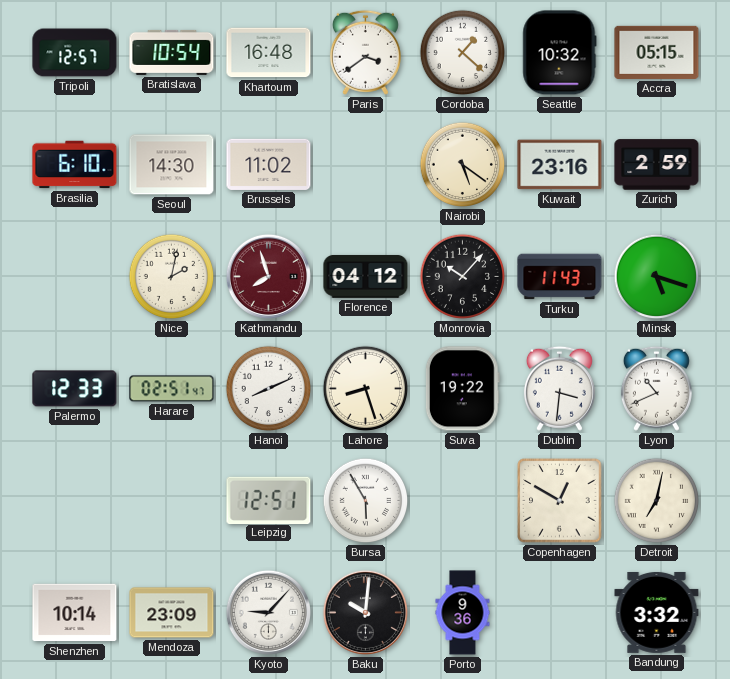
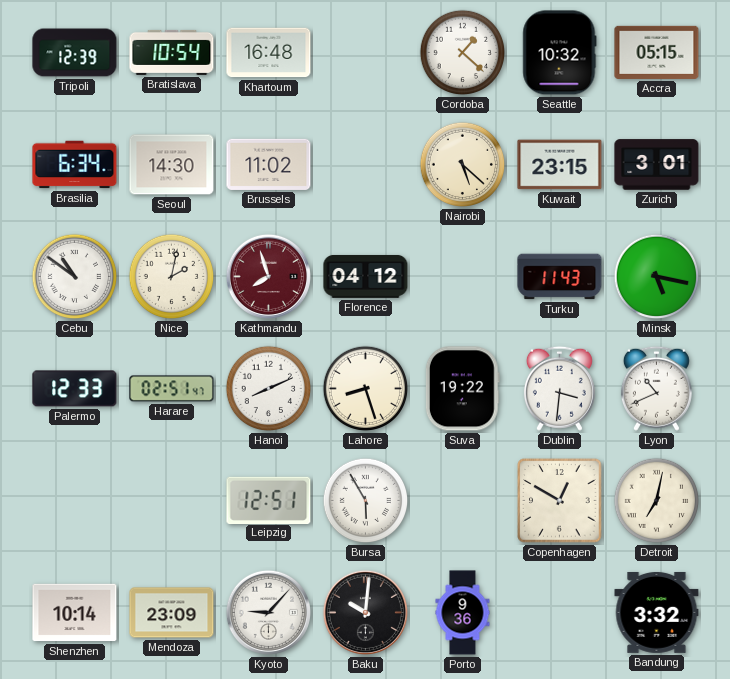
Tripoli: 12:57 -> 12:39
Paris: 3:39 -> none
Brasilia: 6:10 -> 6:34
Nairobi: 5:21 -> 5:22
Kuwait: 23:16 -> 23:15
Zurich: 2:59 -> 3:01
Cebu: none -> 10:51
Monrovia: 10:07 -> none
Minsk: 5:18 -> 5:17
